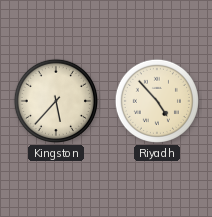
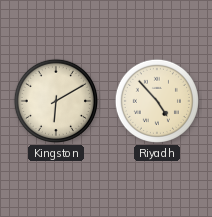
Kingston: 5:37 -> 6:10
